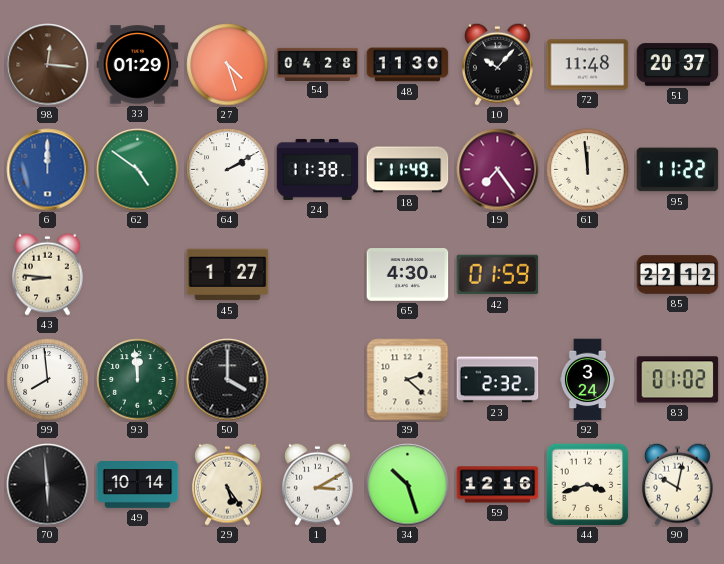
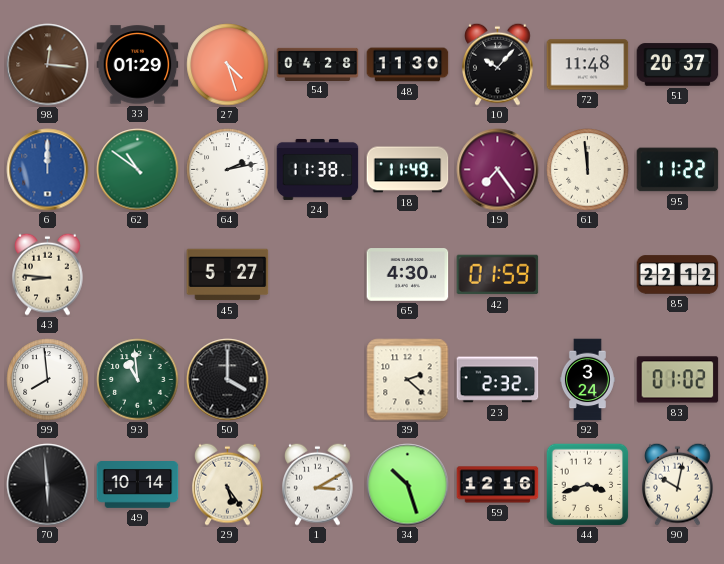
62: 4:51 -> 10:51
64: 2:10 -> 2:13
45: 1:27 -> 5:27
93: 11:59 -> 10:59
